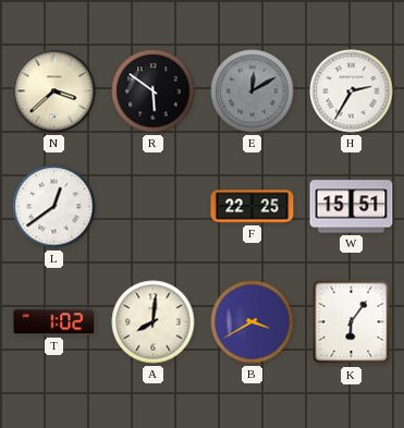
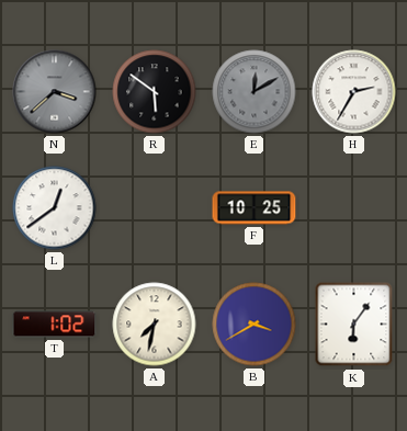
N dial: cream -> grey
F: 22:25 -> 10:25
W: 15:51 -> none
A: 8:01 -> 7:32
